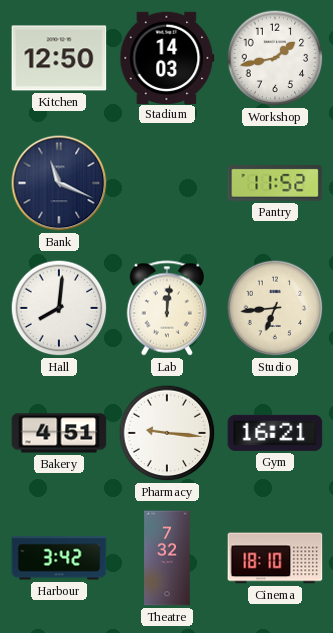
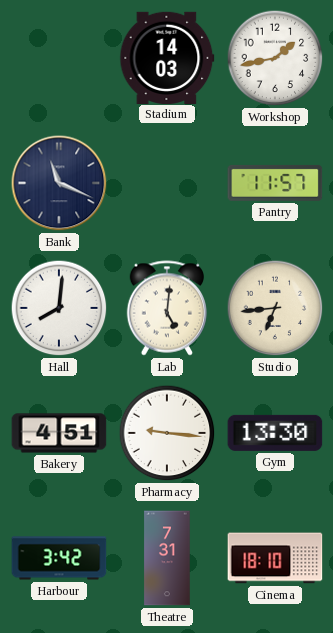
Kitchen: 12:50 -> none
Pantry: 11:52 -> 11:57
Lab: 12:01 -> 5:01
Gym: 16:21 -> 13:30
Theatre: 7:32 -> 7:31
